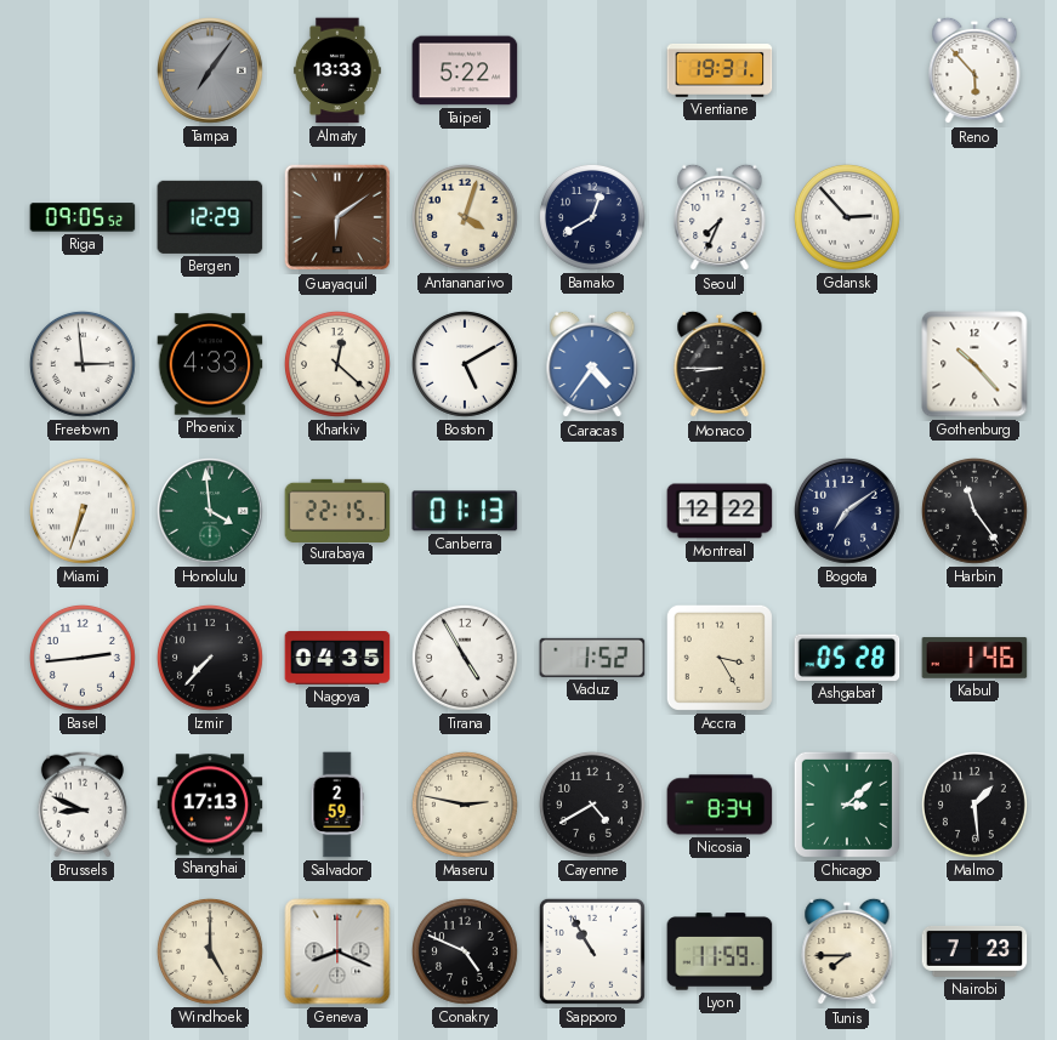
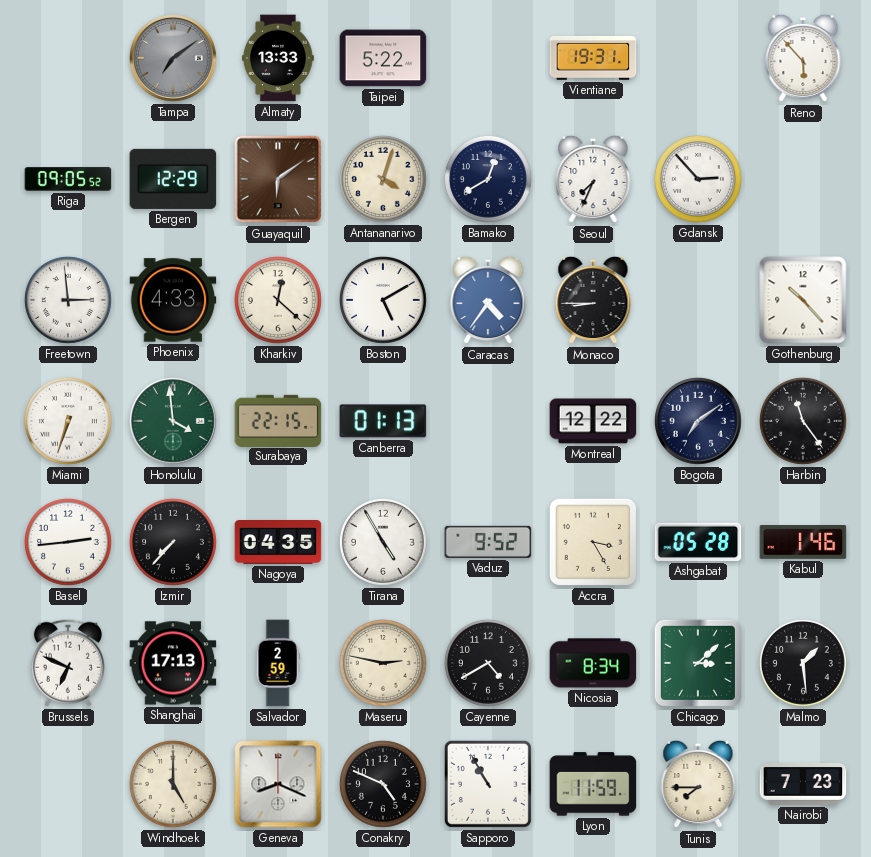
Tampa: 7:06 -> 7:09
Vaduz: 1:52 -> 9:52
Brussels: 8:49 -> 6:49
